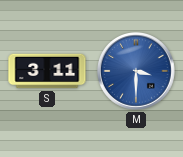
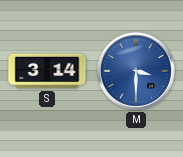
S: 3:11 -> 3:14
